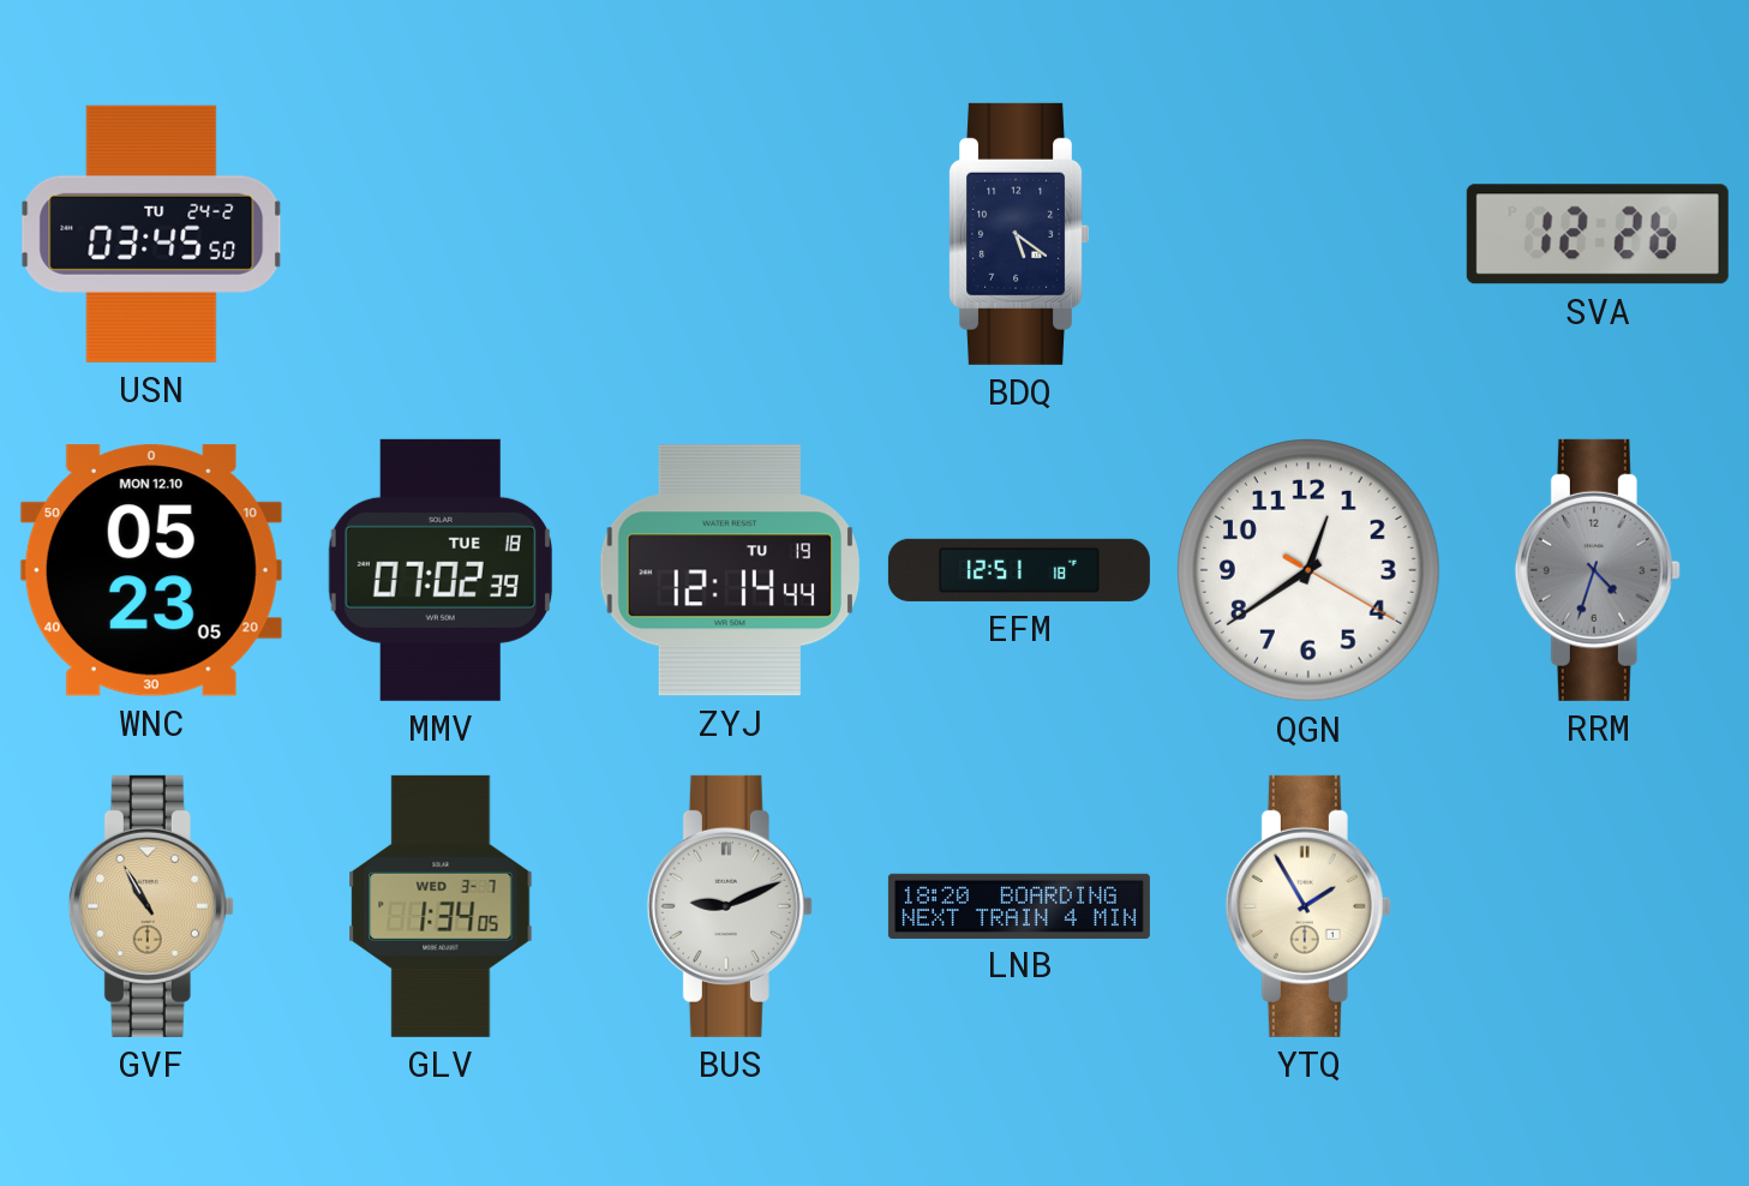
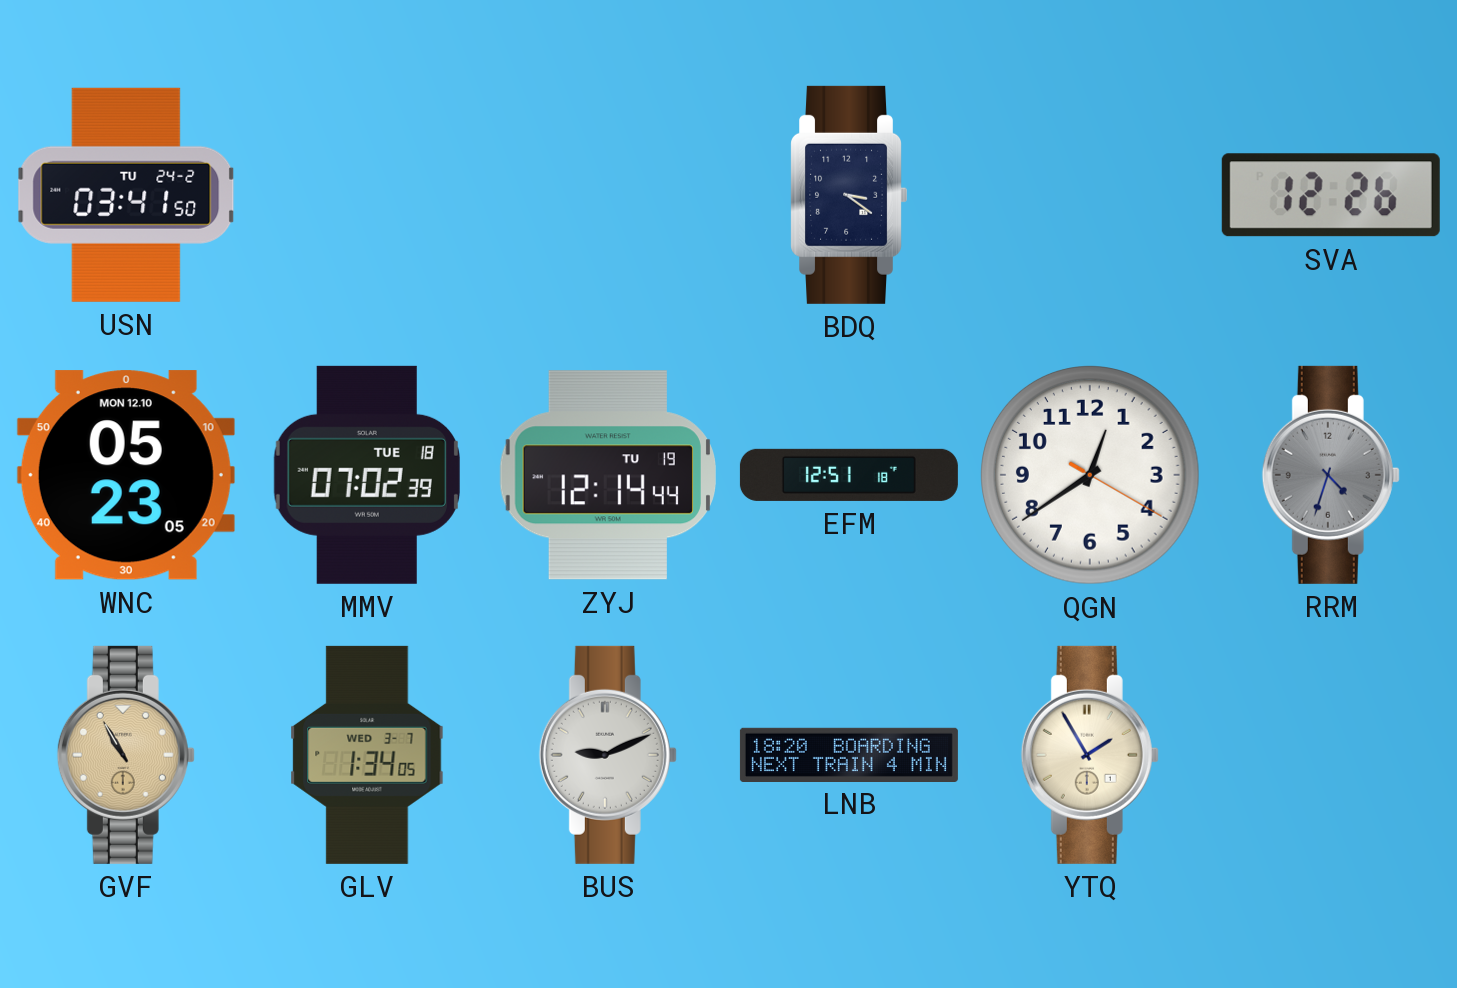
USN: 03:45 -> 03:41
BDQ: 5:21 -> 3:21
